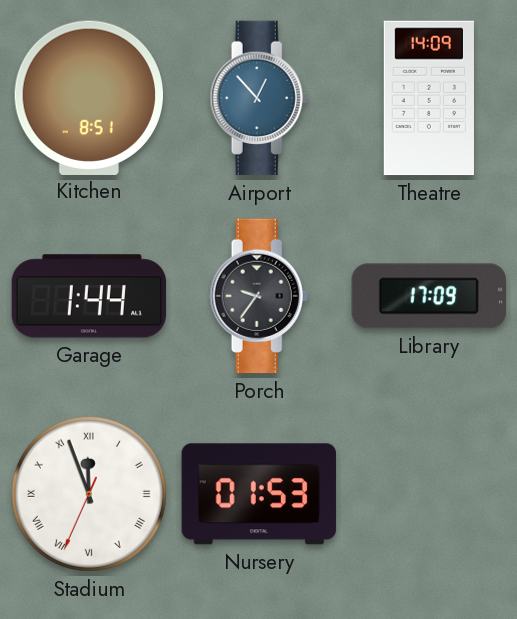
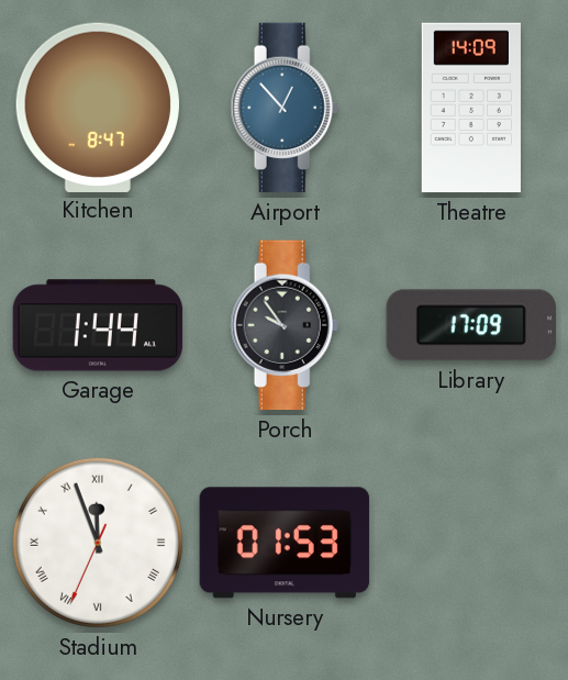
Kitchen: 8:51 -> 8:47
Porch: 9:36 -> 9:54
